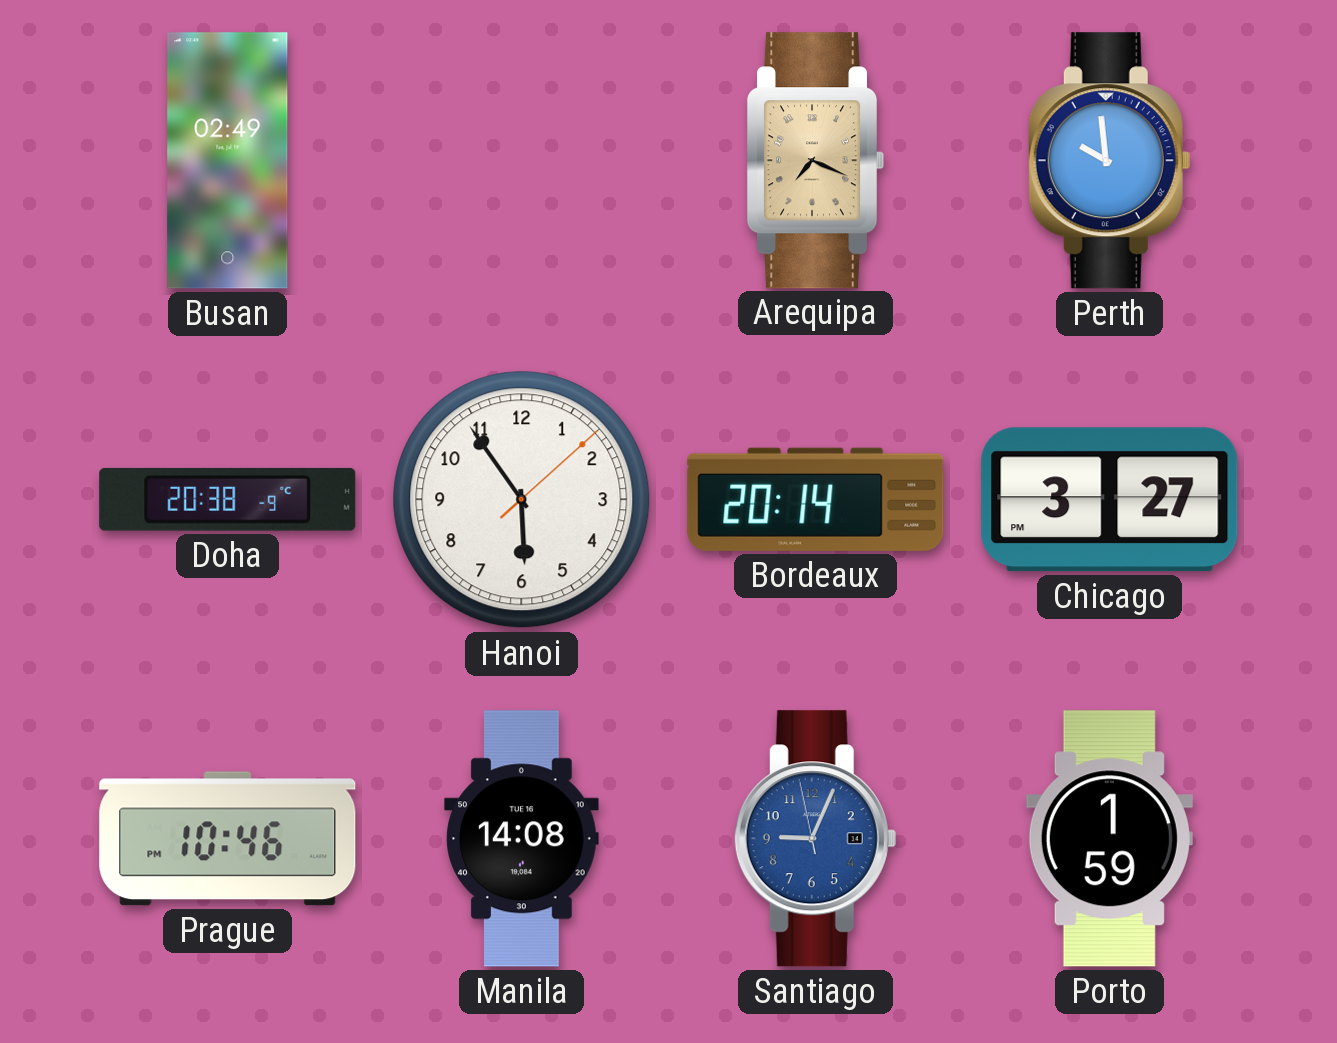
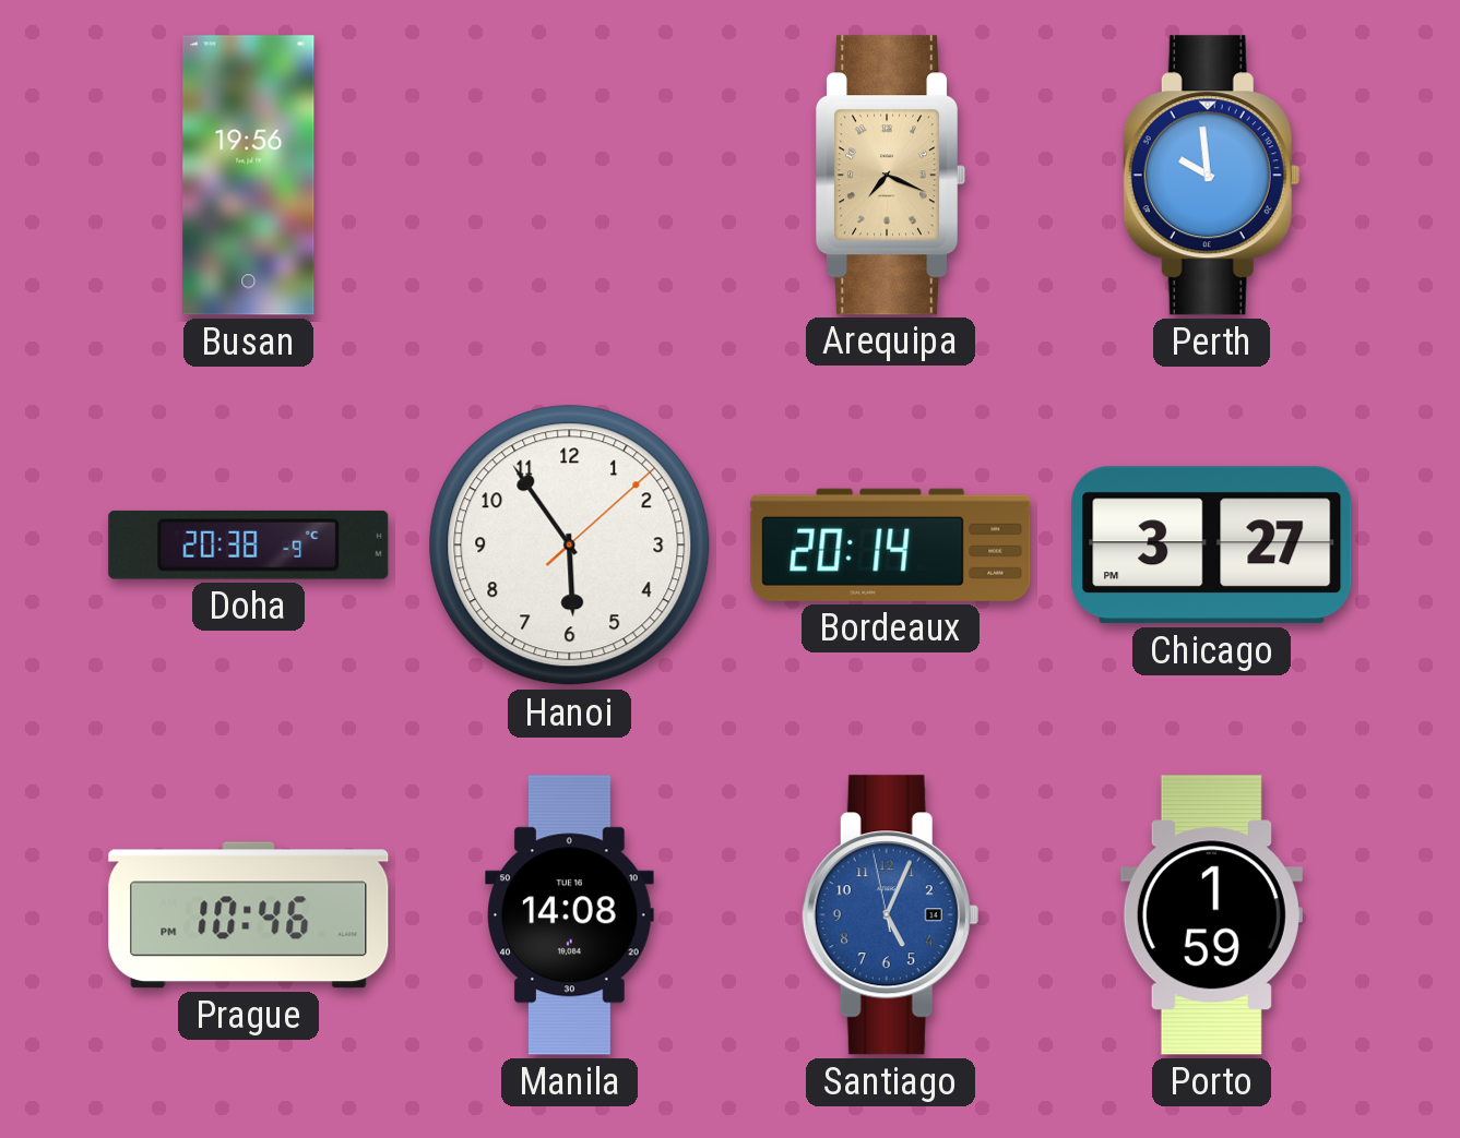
Busan: 02:49 -> 19:56
Santiago: 9:03 -> 5:03
